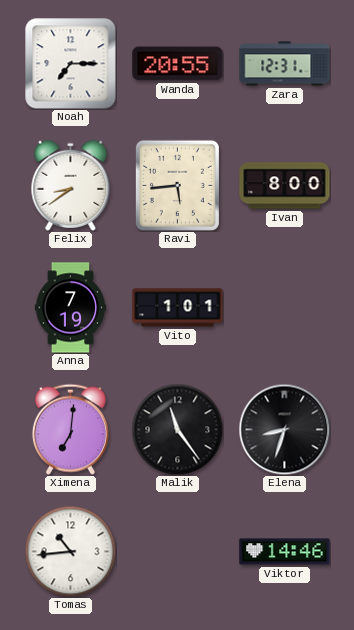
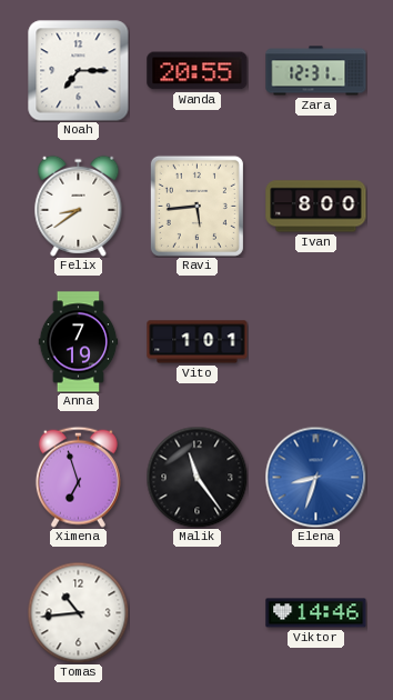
Ximena: 7:01 -> 6:57
Elena dial: black -> blue
